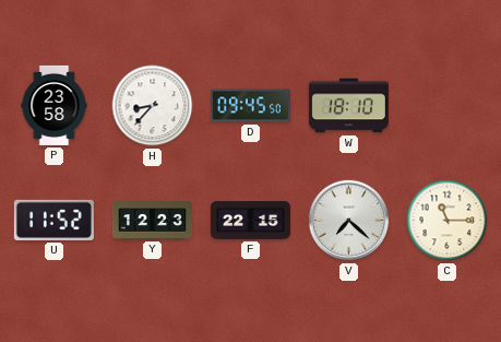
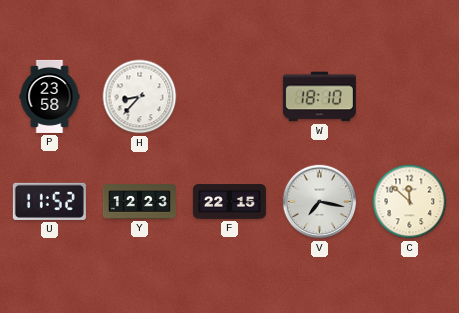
D: 09:45 -> none
V: 7:22 -> 7:17
C: 11:15 -> 11:52
